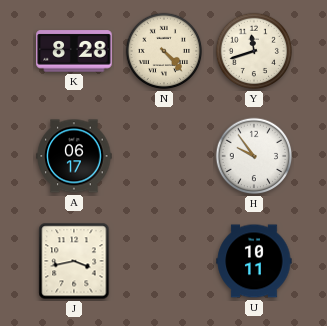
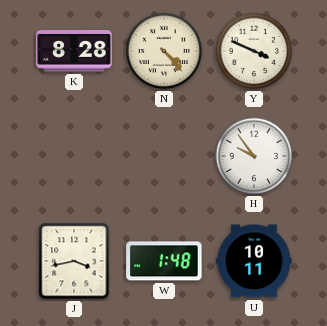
Y: 11:42 -> 3:49
A: 06:17 -> none
W: none -> 1:48
